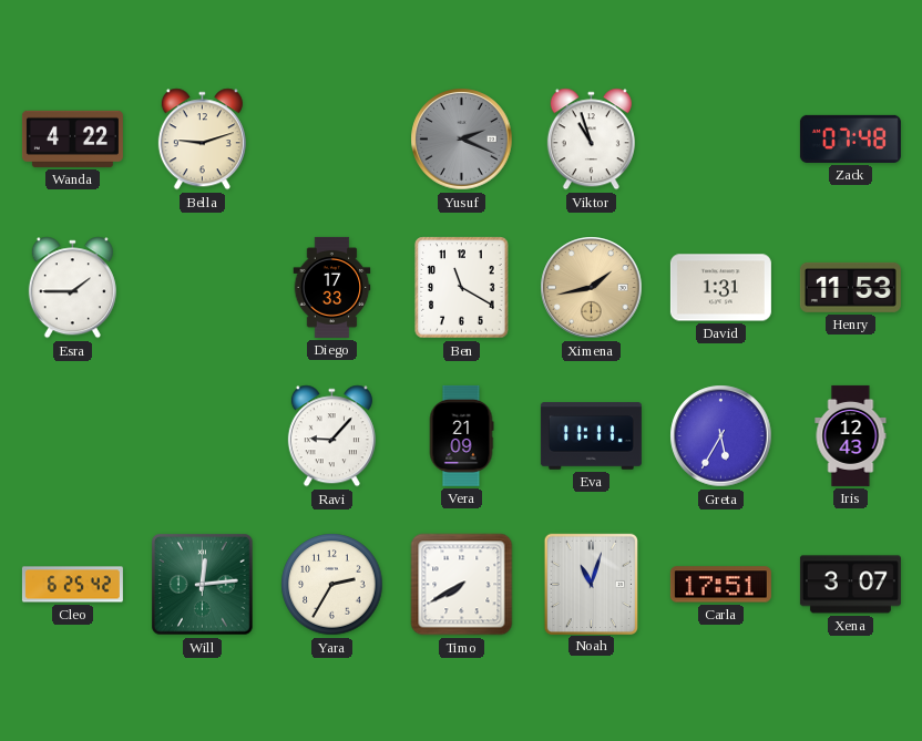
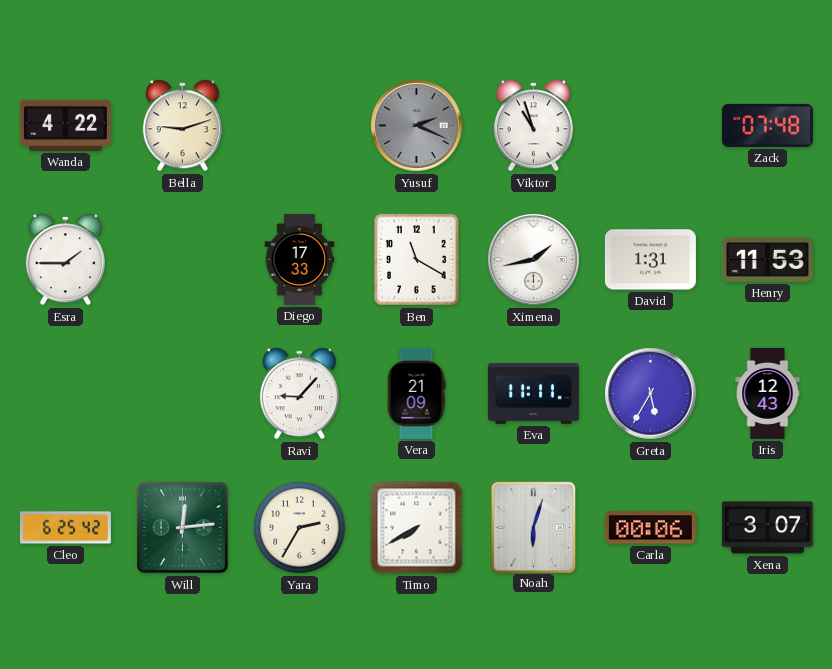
Ximena dial: champagne -> white
Noah: 11:03 -> 6:03
Carla: 17:51 -> 00:06
